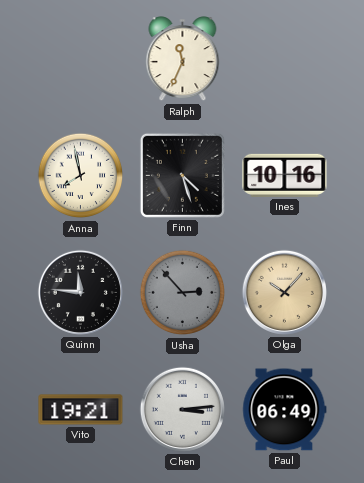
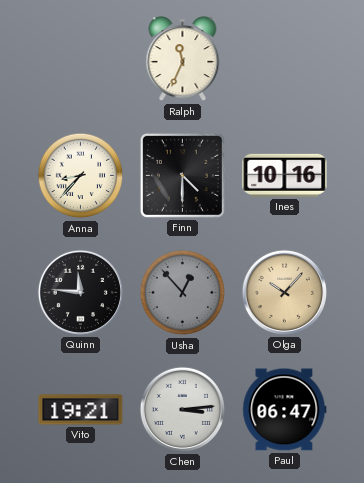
Anna: 7:58 -> 8:37
Finn: 4:27 -> 4:30
Usha: 2:53 -> 12:53
Paul: 06:49 -> 06:47
